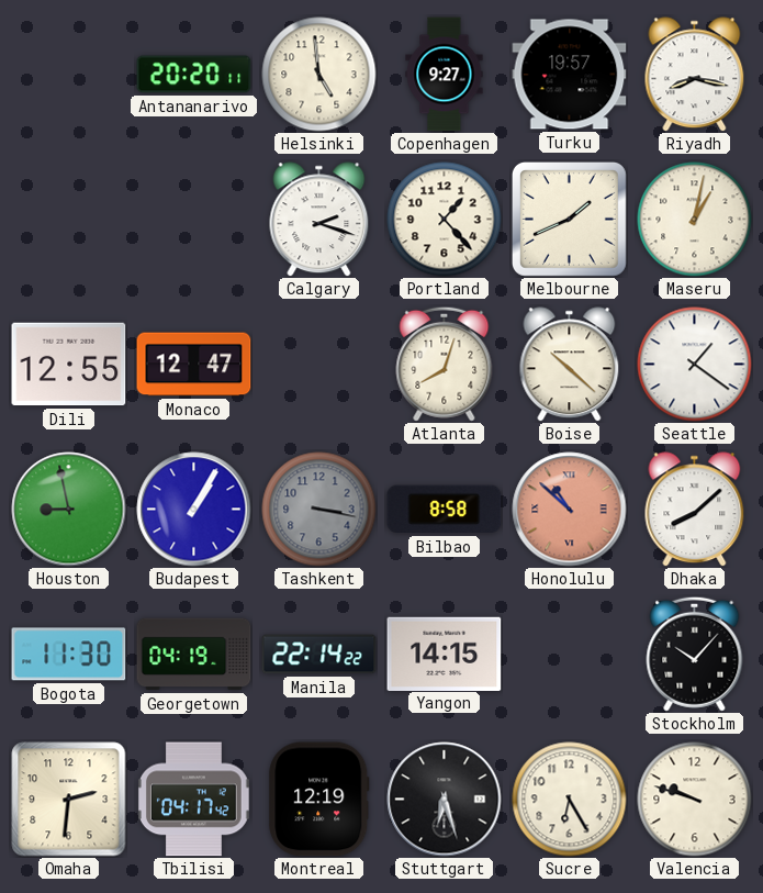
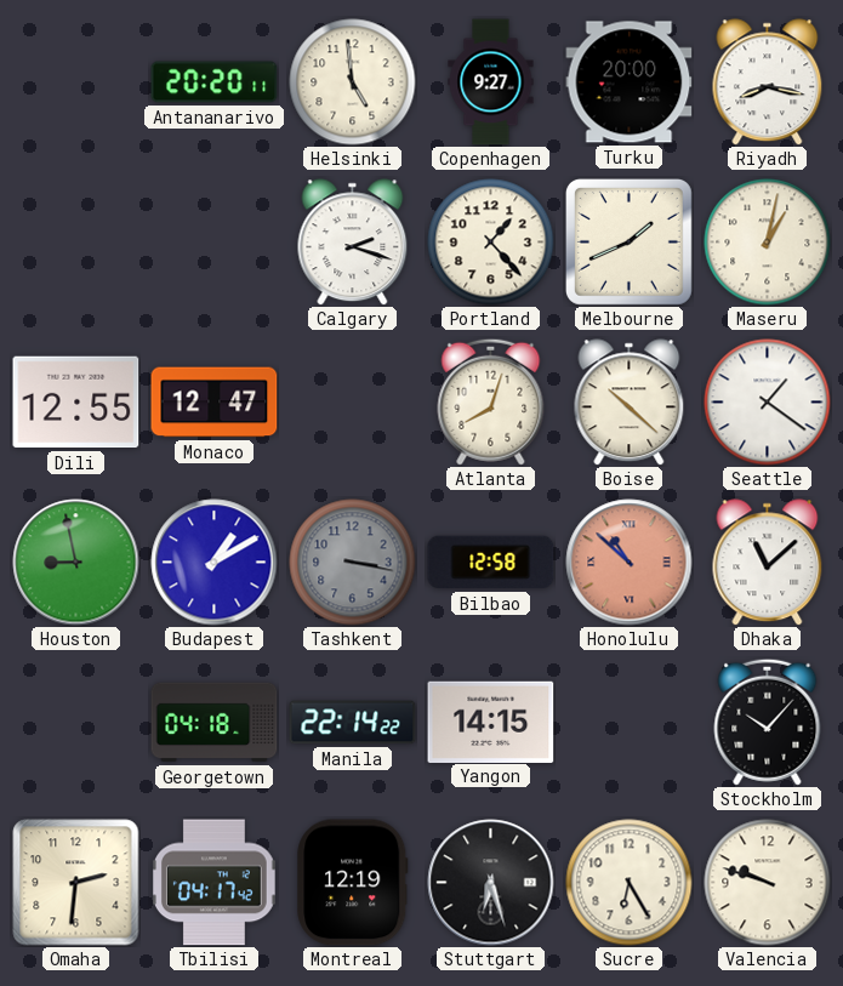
Turku: 19:57 -> 20:00
Budapest: 1:05 -> 1:10
Bilbao: 8:58 -> 12:58
Dhaka: 8:08 -> 11:08
Bogota: 11:30 -> none
Georgetown: 04:19 -> 04:18
